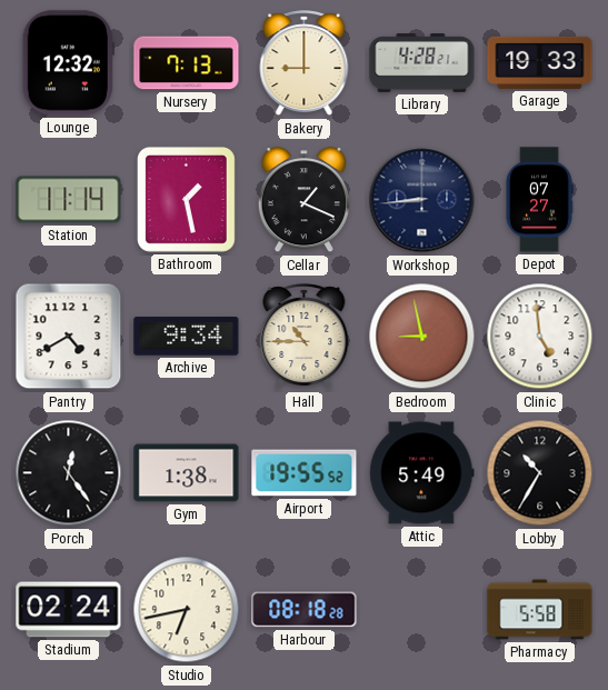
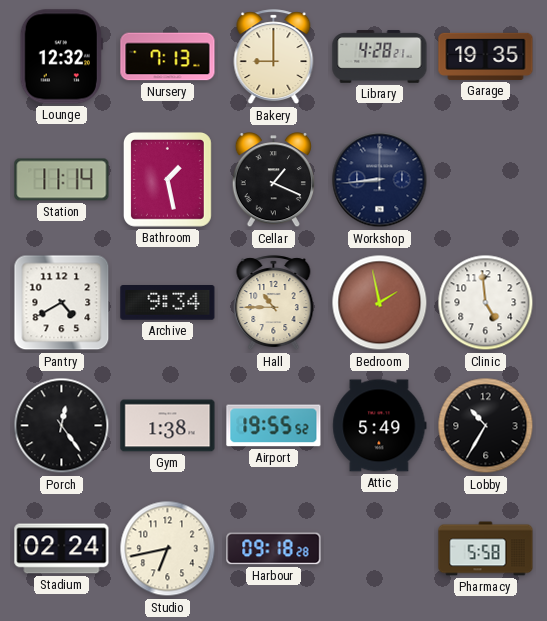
Garage: 19:33 -> 19:35
Depot: 07:27 -> none
Bedroom: 8:58 -> 1:58
Harbour: 08:18 -> 09:18
